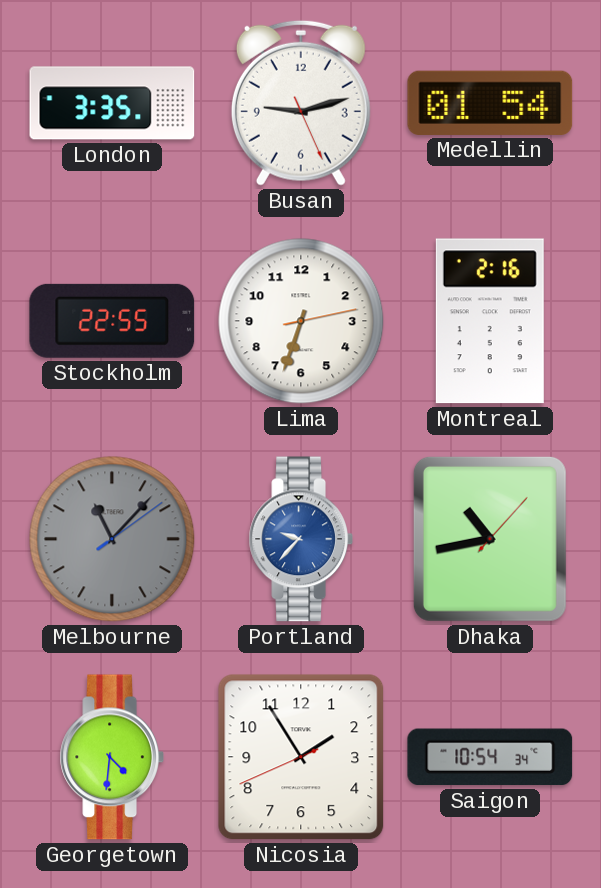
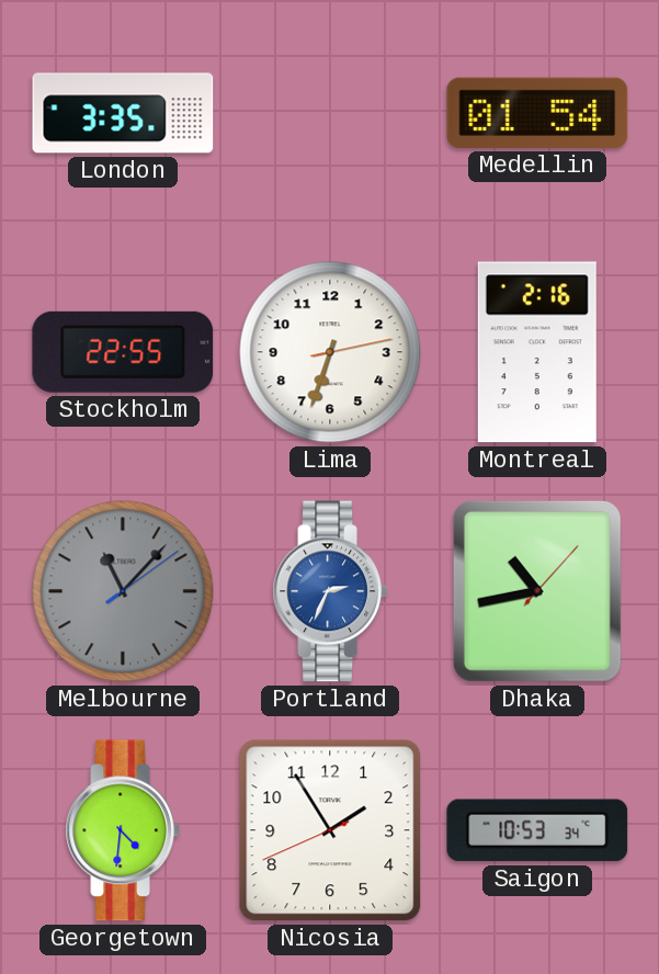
Busan: 9:12 -> none
Portland: 9:37 -> 2:34
Saigon: 10:54 -> 10:53
